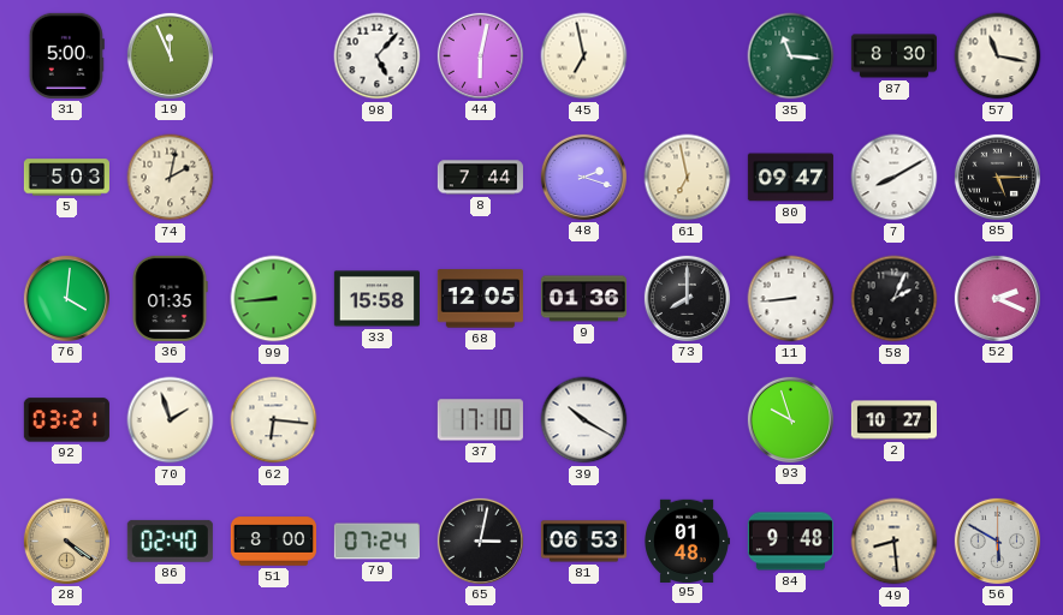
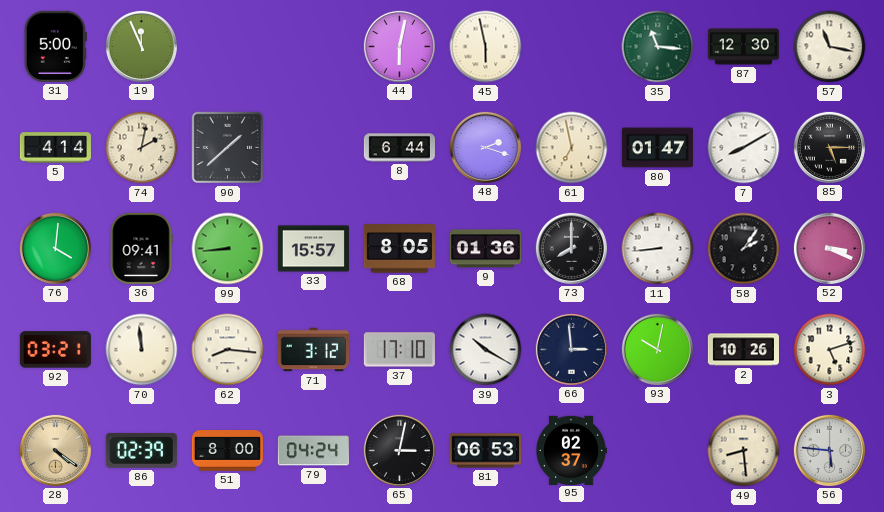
98: 5:07 -> none
45: 6:58 -> 5:58
87: 8:30 -> 12:30
5: 5:03 -> 4:14
90: none -> 1:38
8: 7:44 -> 6:44
80: 09:47 -> 01:47
36: 01:35 -> 09:41
33: 15:58 -> 15:57
68: 12:05 -> 8:05
58: 2:04 -> 2:06
52: 2:19 -> 3:19
70: 1:57 -> 11:59
62: 6:16 -> 8:16
71: none -> 3:12
66: none -> 2:59
93: 9:57 -> 10:02
2: 10:27 -> 10:26
3: none -> 5:12
86: 02:40 -> 02:39
79: 07:24 -> 04:24
95: 01:48 -> 02:37
84: 9:48 -> none
56: 5:50 -> 5:46
